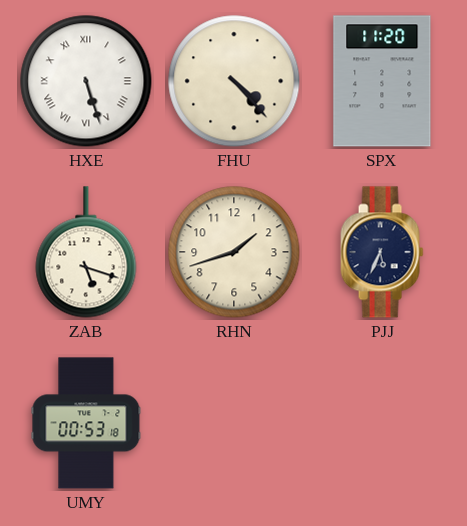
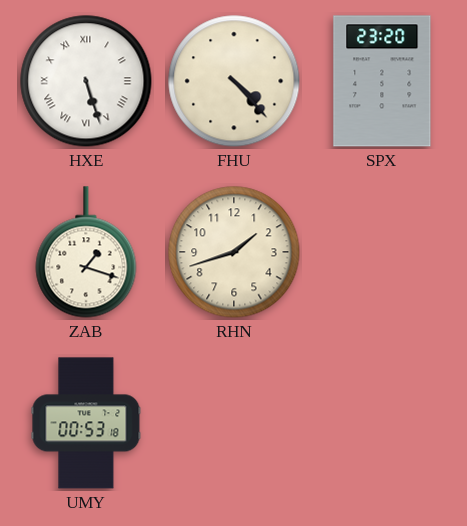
SPX: 11:20 -> 23:20
ZAB: 5:18 -> 1:18
PJJ: 5:34 -> none
